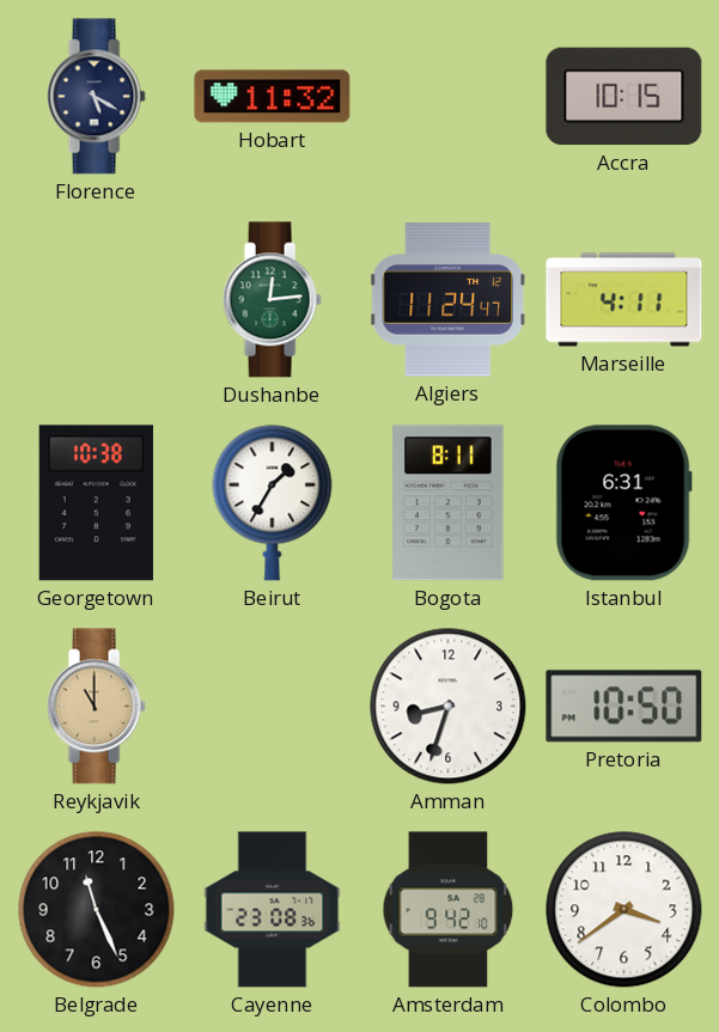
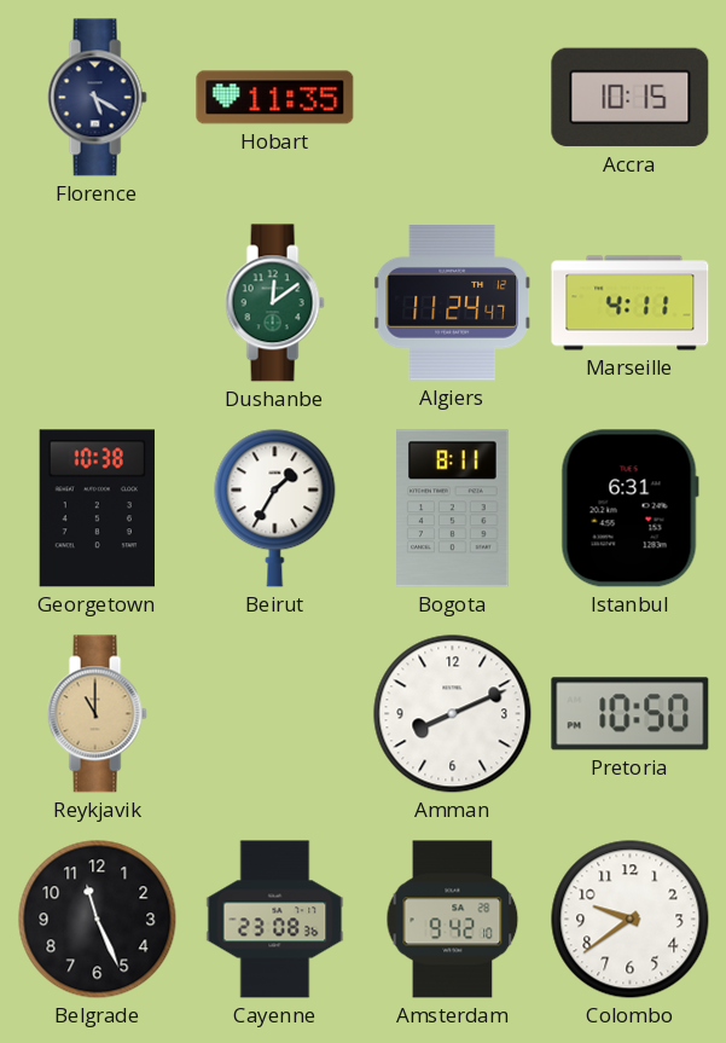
Hobart: 11:32 -> 11:35
Dushanbe: 12:14 -> 12:09
Amman: 8:33 -> 8:11
Colombo: 3:39 -> 9:39
